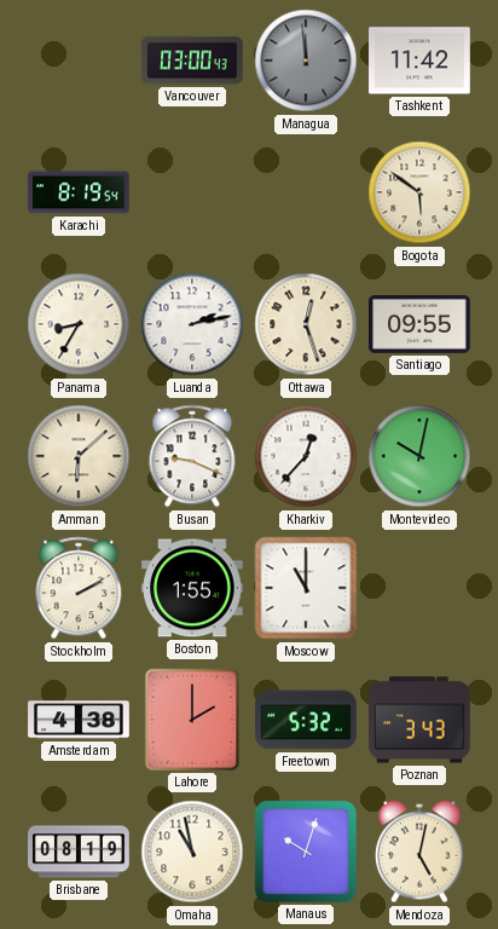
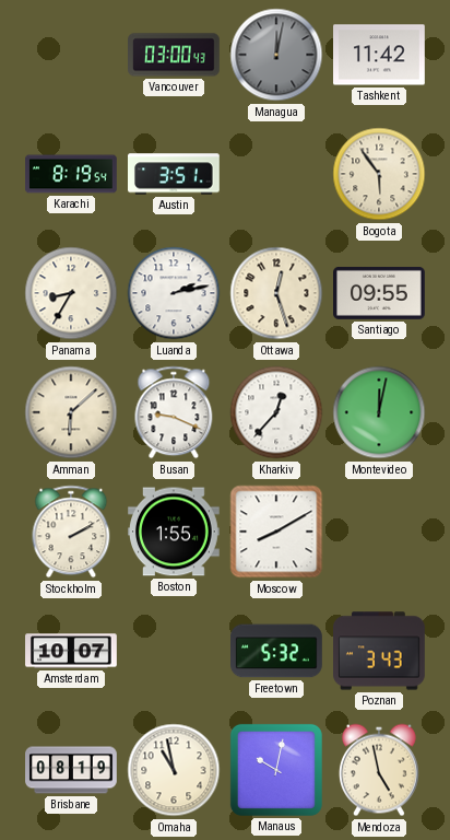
Managua: 11:59 -> 12:02
Austin: none -> 3:51
Bogota: 5:51 -> 5:54
Montevideo: 10:02 -> 12:02
Moscow: 11:00 -> 8:10
Amsterdam: 4:38 -> 10:07
Lahore: 2:00 -> none
Manaus: 10:03 -> 10:02
Mendoza: 5:02 -> 4:58
